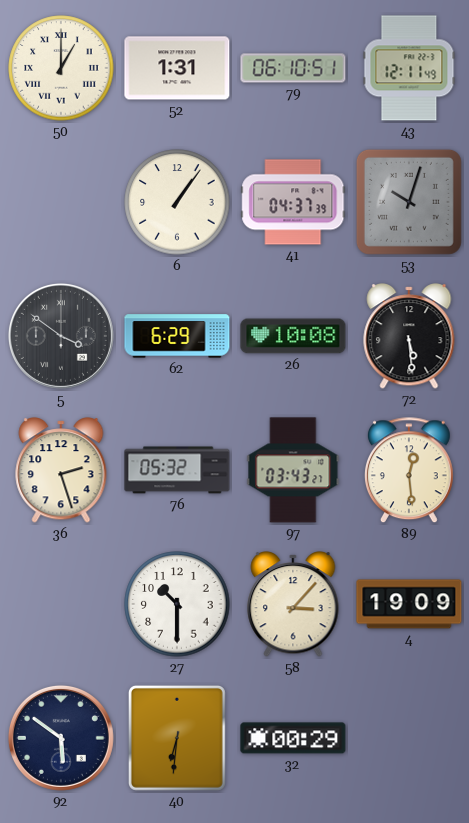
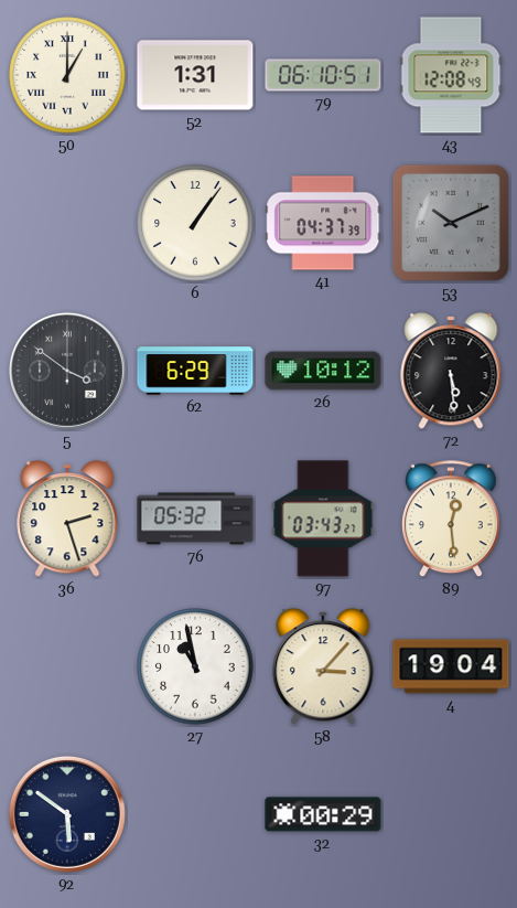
43: 12:11 -> 12:08
53: 10:03 -> 10:11
26: 10:08 -> 10:12
27: 10:30 -> 10:58
4: 19:09 -> 19:04
40: 6:31 -> none
